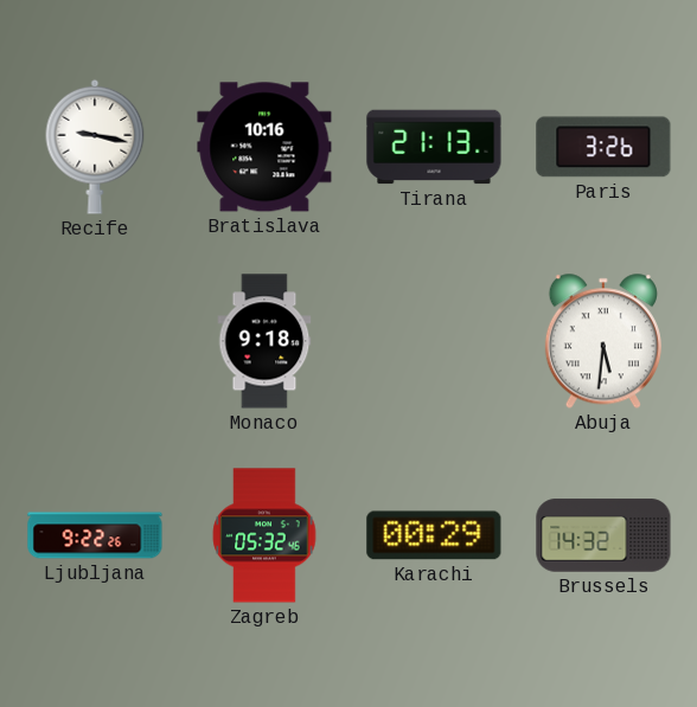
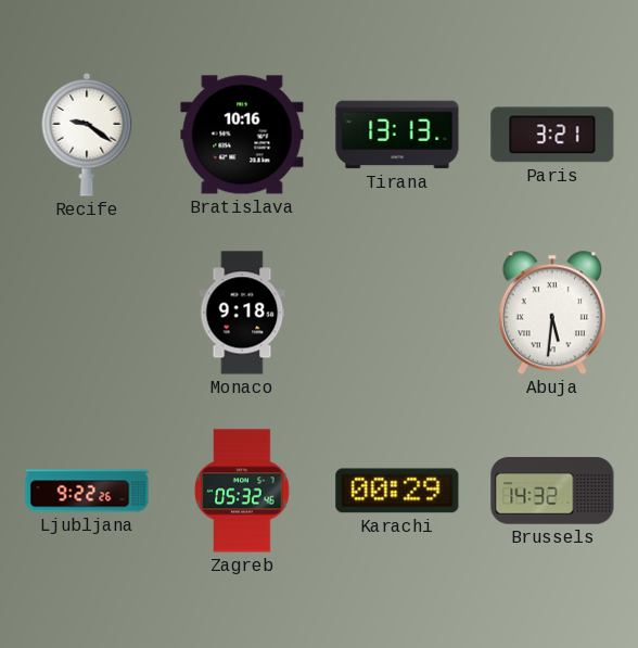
Recife: 9:17 -> 9:21
Tirana: 21:13 -> 13:13
Paris: 3:26 -> 3:21
